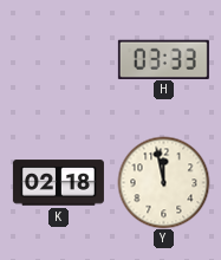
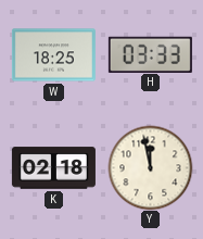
W: none -> 18:25
